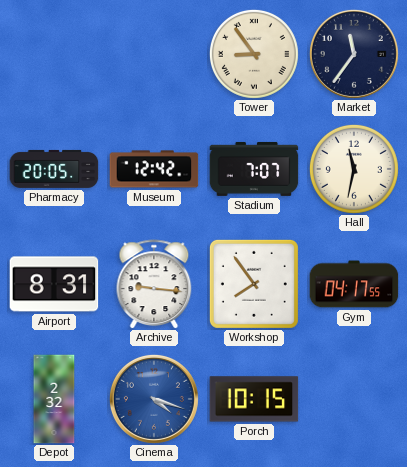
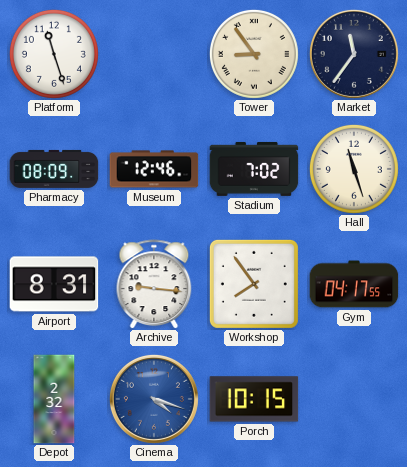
Platform: none -> 11:27
Pharmacy: 20:05 -> 08:09
Museum: 12:42 -> 12:46
Stadium: 7:07 -> 7:02
Hall: 11:32 -> 11:27
